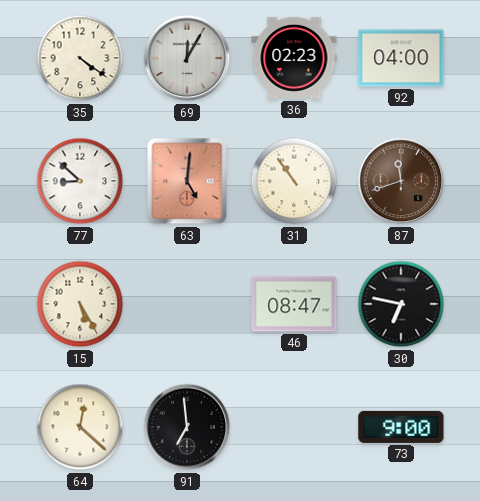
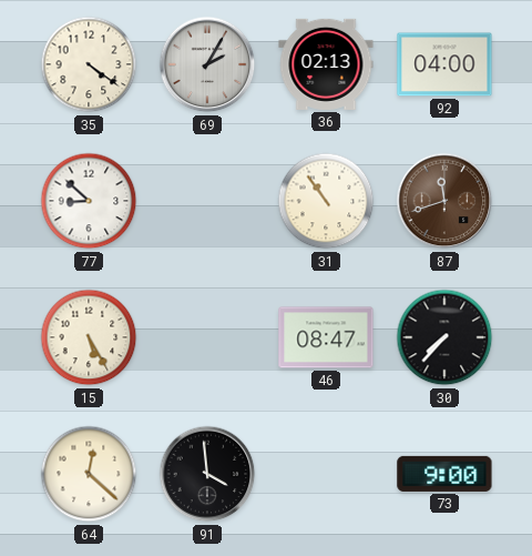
69: 12:05 -> 2:05
36: 02:23 -> 02:13
63: 5:01 -> none
30: 6:47 -> 7:37
91: 6:59 -> 3:59
